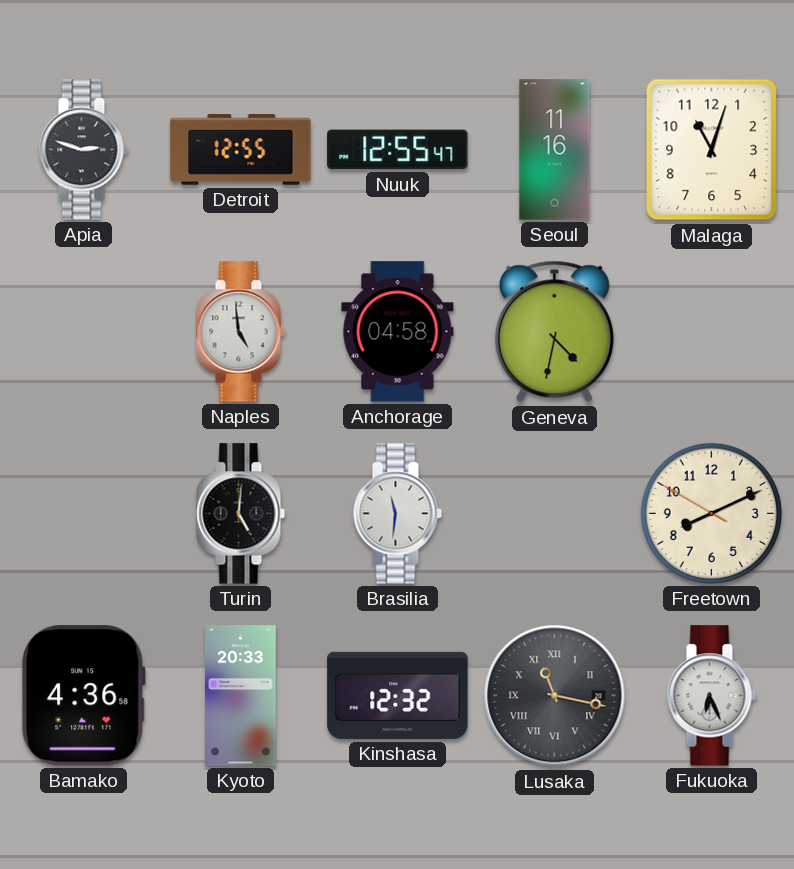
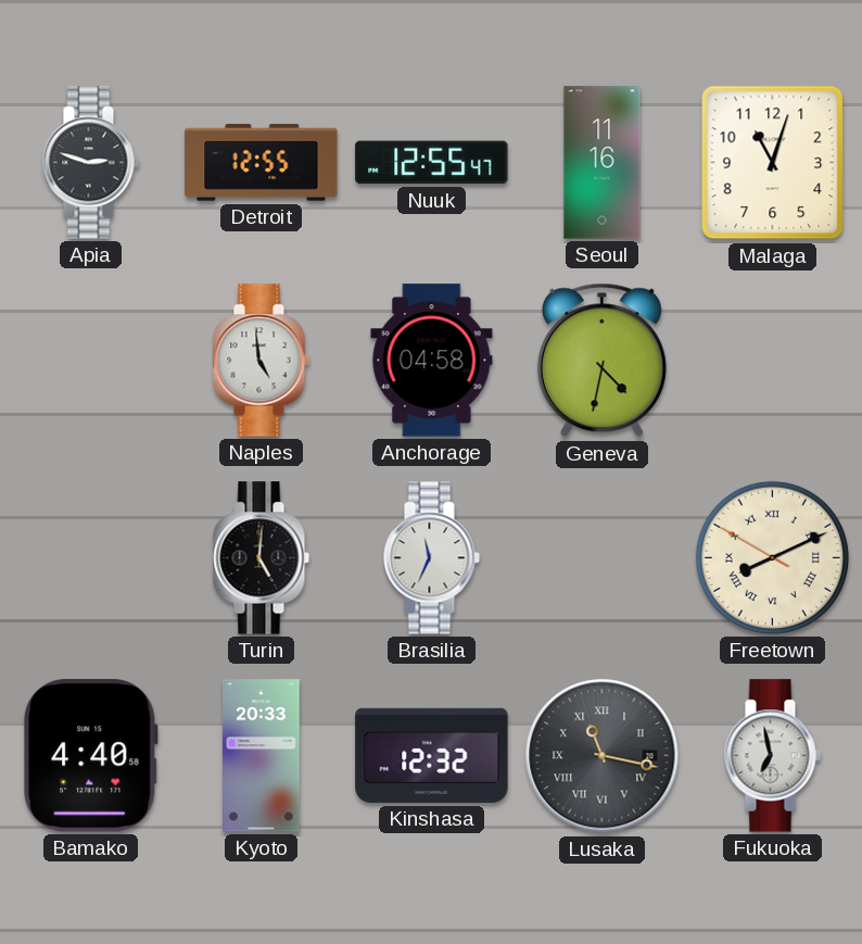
Brasilia: 11:31 -> 11:34
Freetown numerals: Arabic -> Roman
Bamako: 4:36 -> 4:40
Fukuoka: 6:26 -> 6:58
